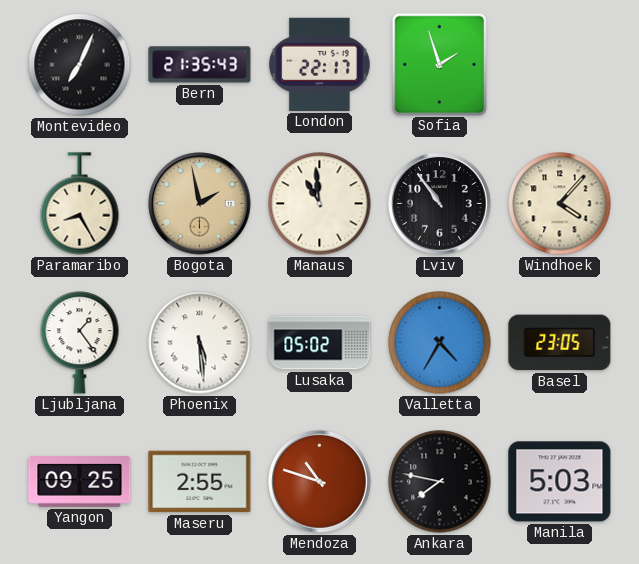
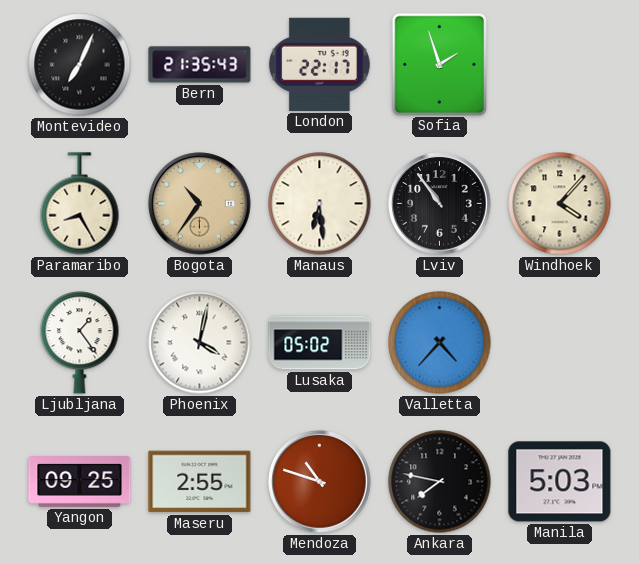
Bogota: 1:58 -> 10:36
Manaus: 10:59 -> 6:29
Phoenix: 5:29 -> 4:02
Valletta: 4:35 -> 4:37
Basel: 23:05 -> none
